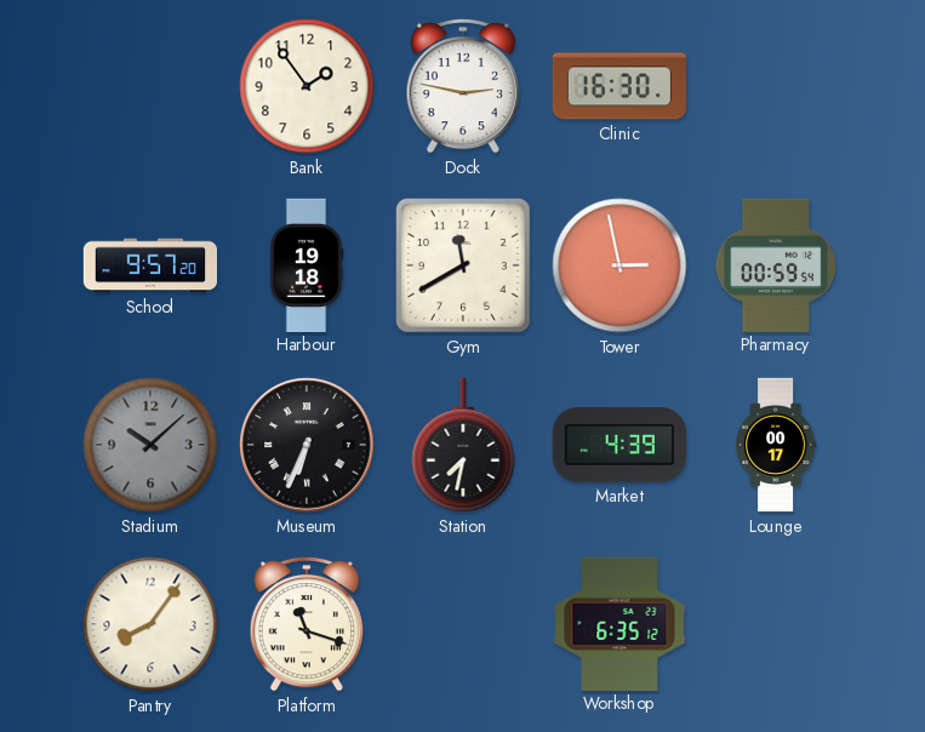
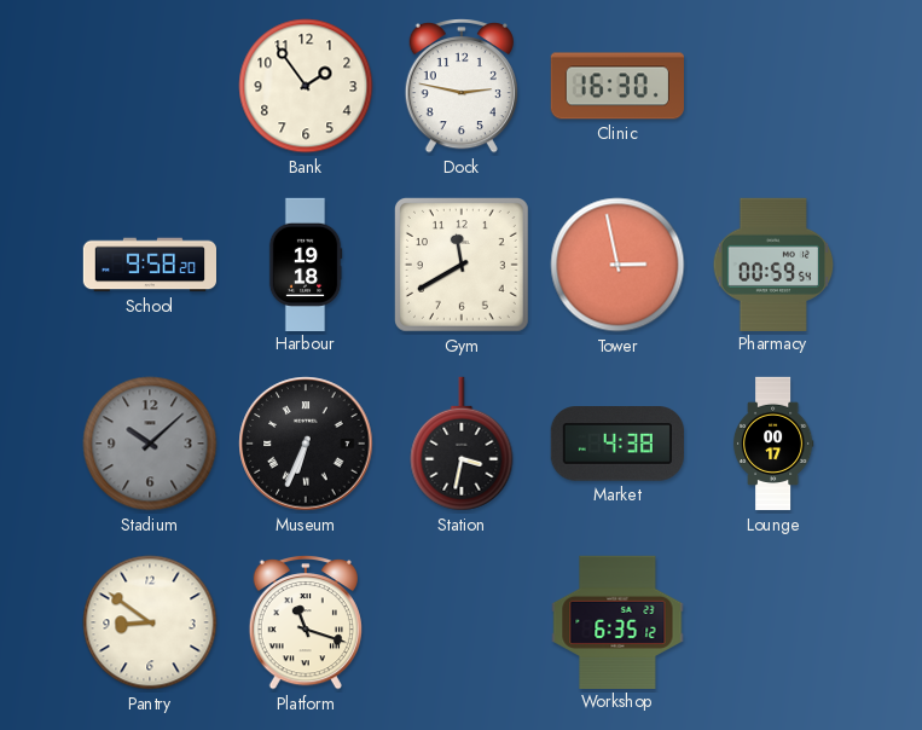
School: 9:57 -> 9:58
Station: 7:32 -> 3:32
Market: 4:39 -> 4:38
Pantry: 8:06 -> 8:51
